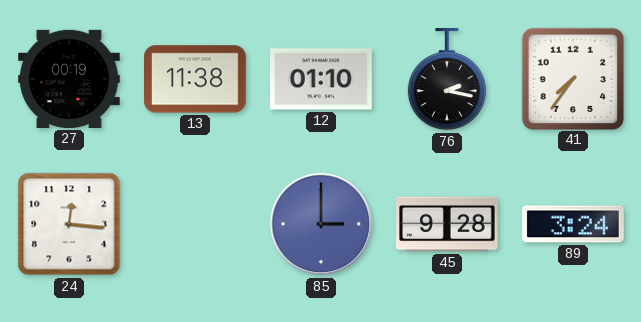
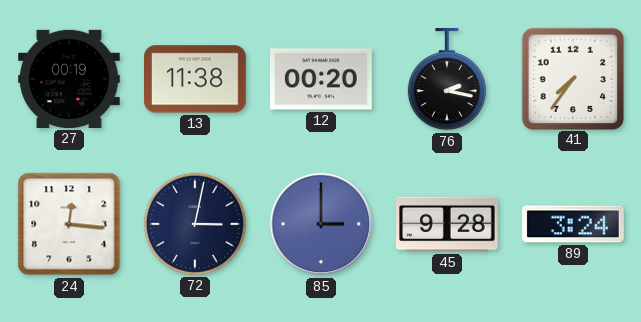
12: 01:10 -> 00:20
72: none -> 3:02
